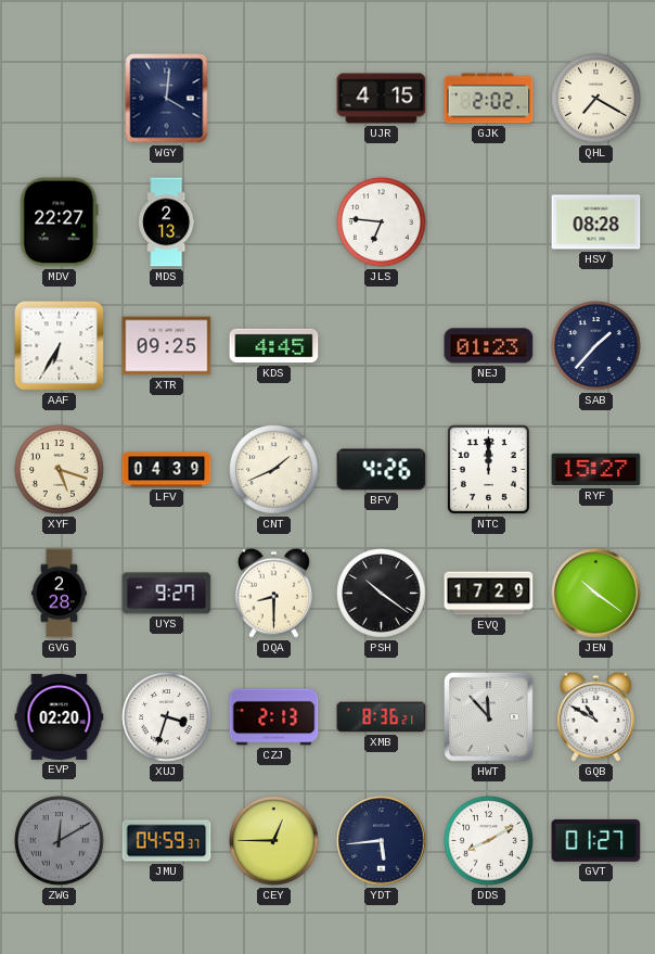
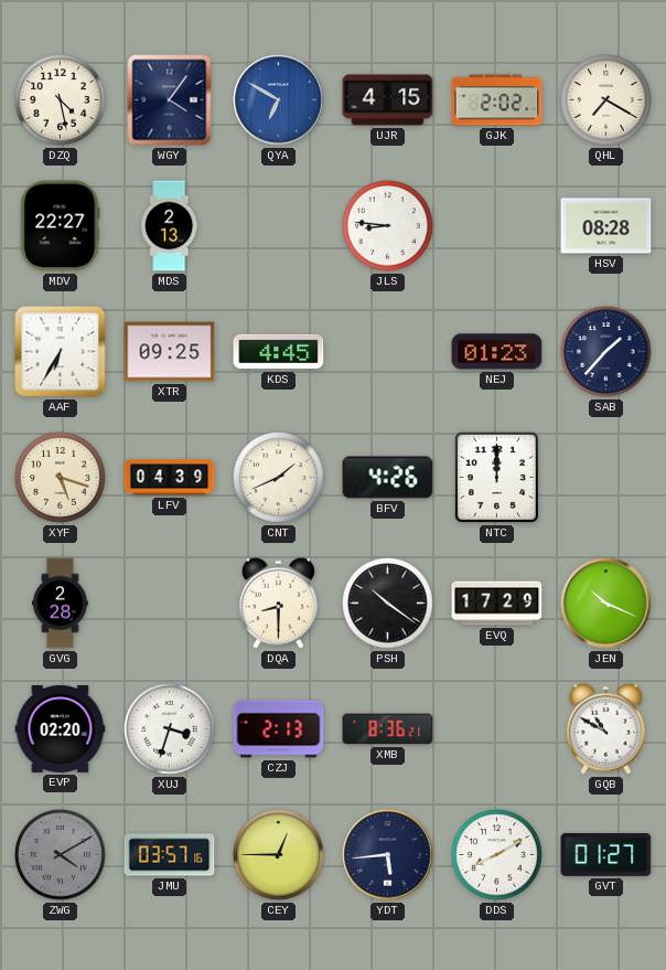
DZQ: none -> 4:28
WGY: 4:01 -> 4:06
QYA: none -> 6:50
JLS: 6:46 -> 8:46
RYF: 15:27 -> none
UYS: 9:27 -> none
JEN: 10:21 -> 10:19
HWT: 11:53 -> none
ZWG: 12:10 -> 4:10
JMU: 04:59 -> 03:57
